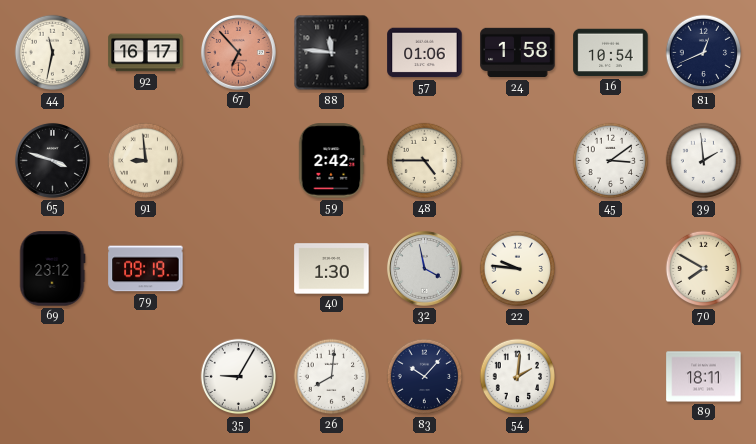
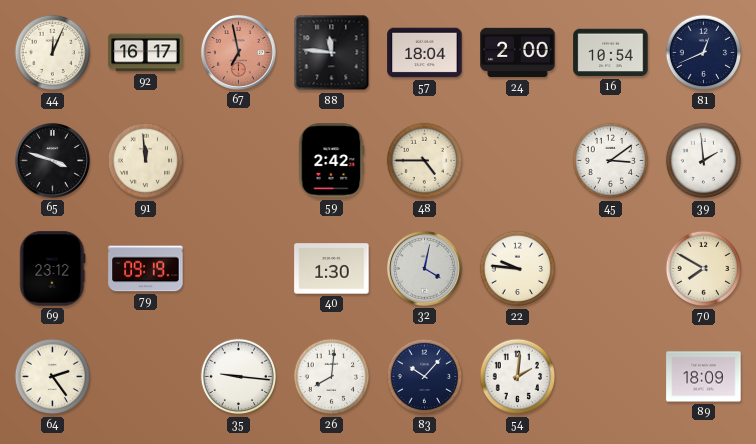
44: 11:32 -> 12:04
67: 6:53 -> 6:58
57: 01:06 -> 18:04
24: 1:58 -> 2:00
91: 8:59 -> 11:59
32: 3:58 -> 4:02
64: none -> 2:24
35: 9:05 -> 9:16
89: 18:11 -> 18:09
